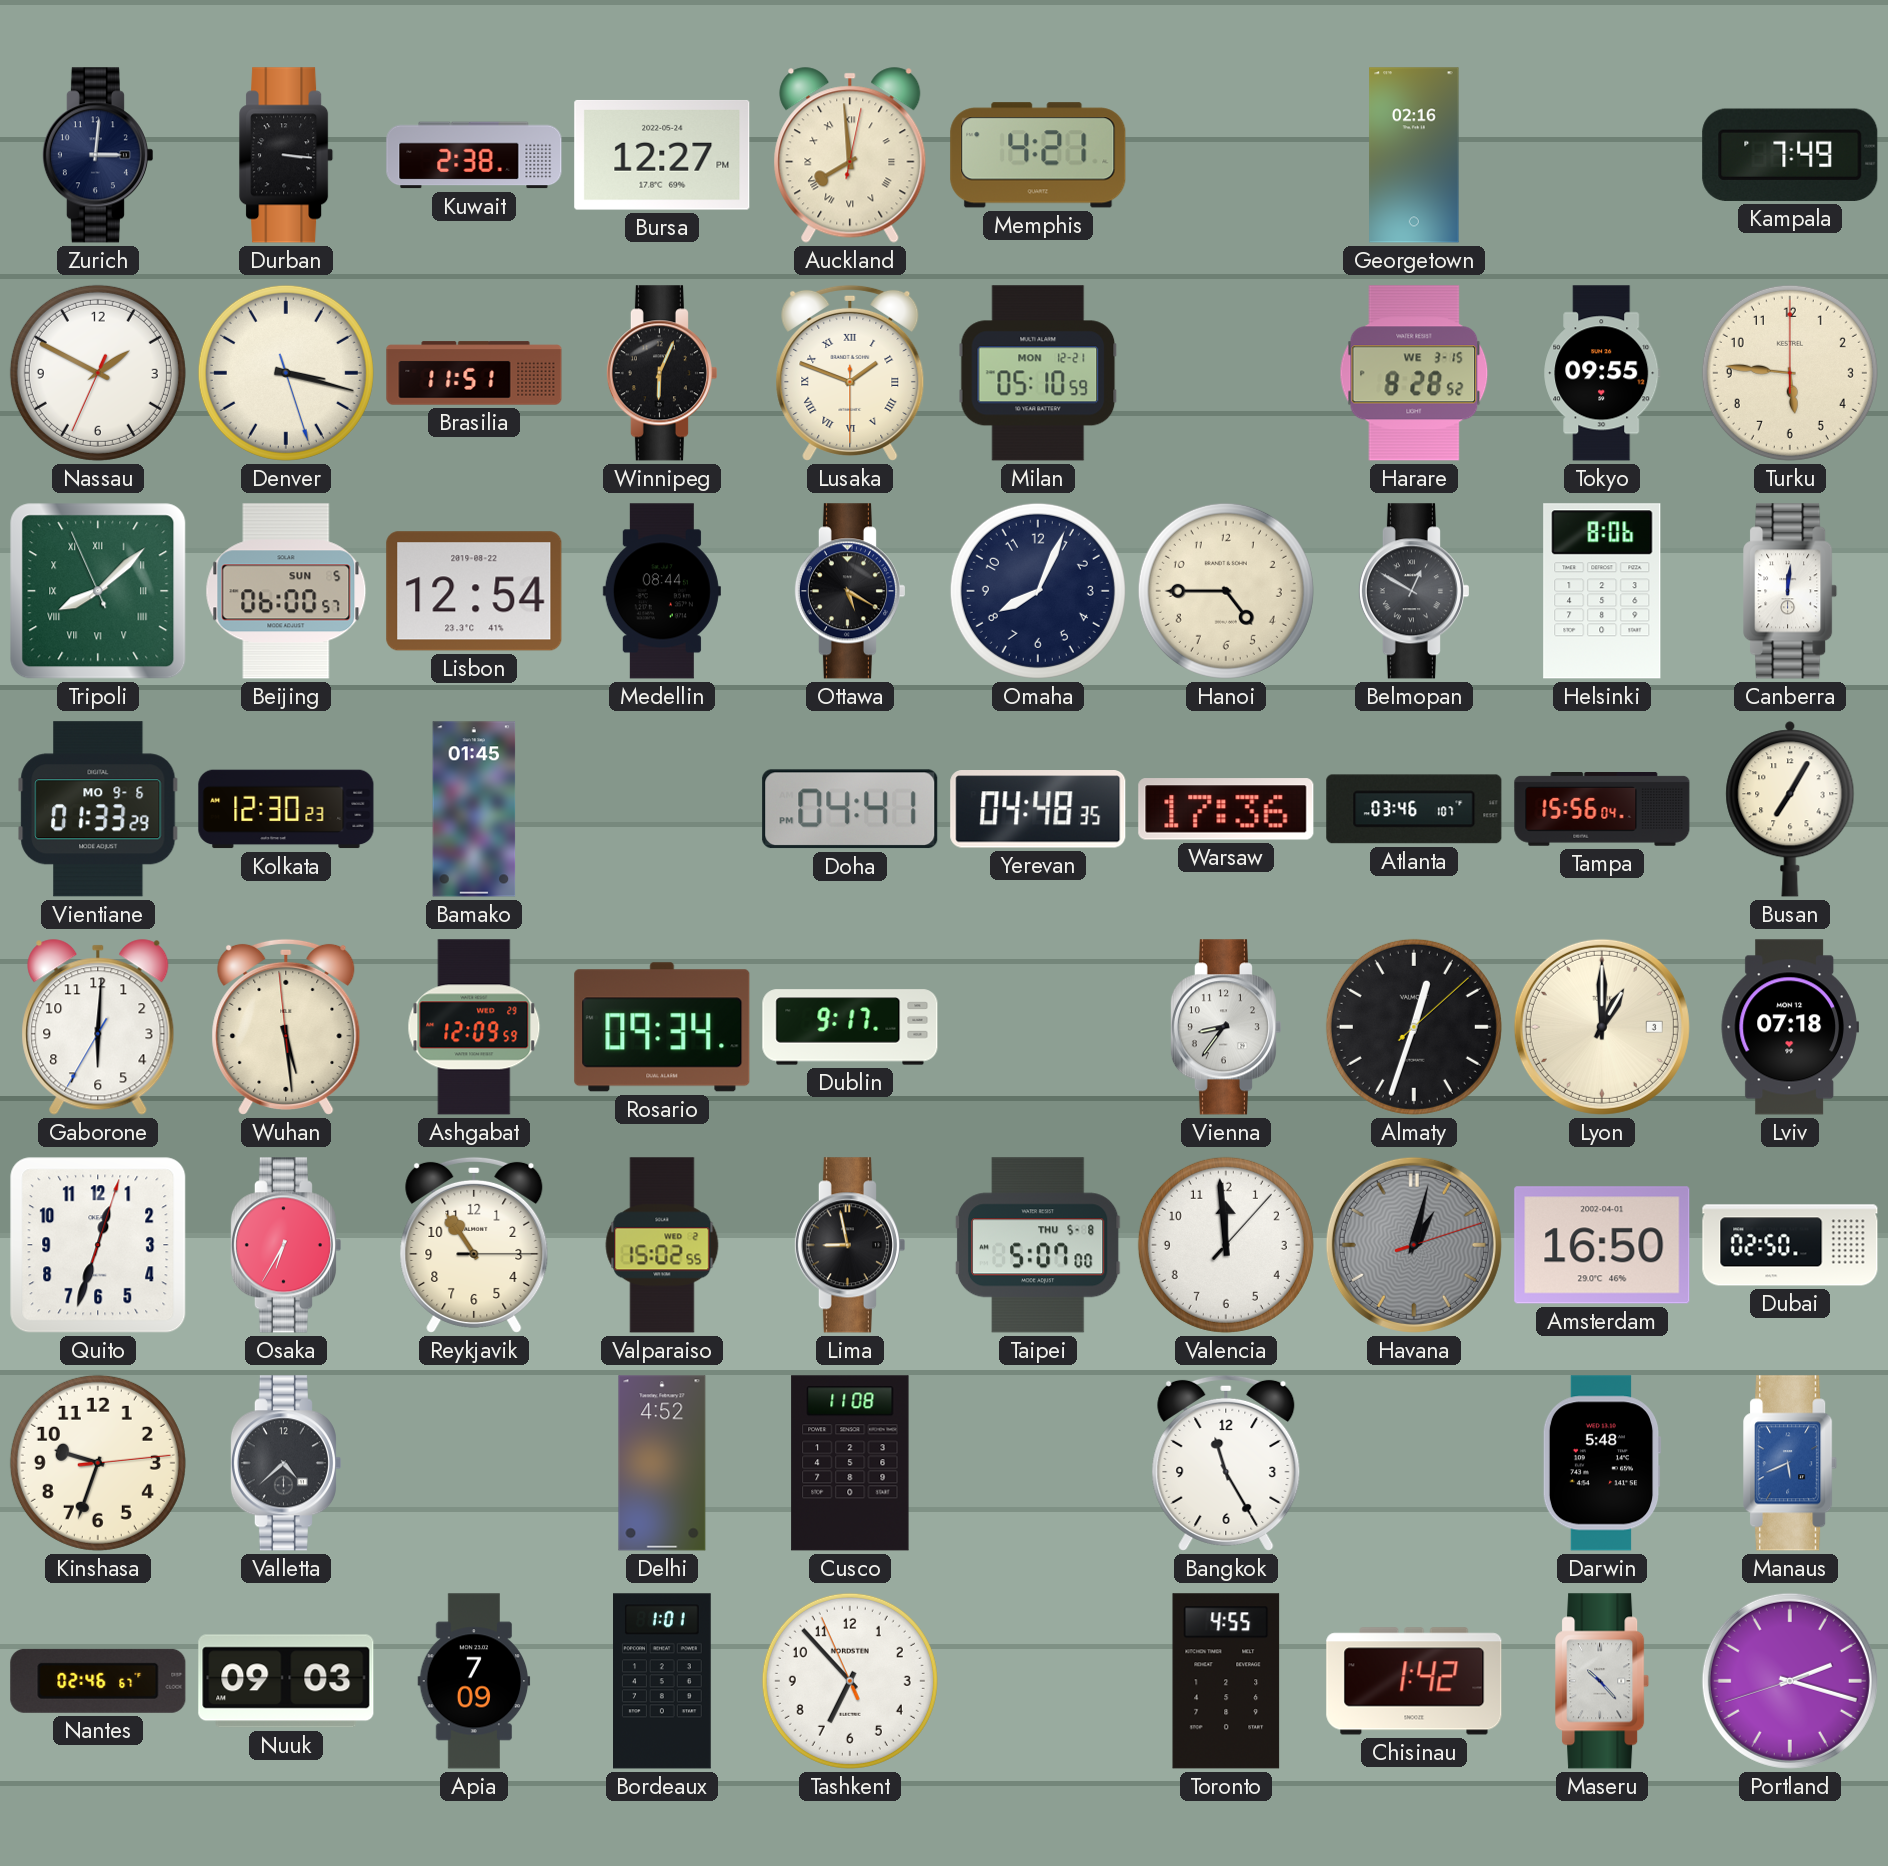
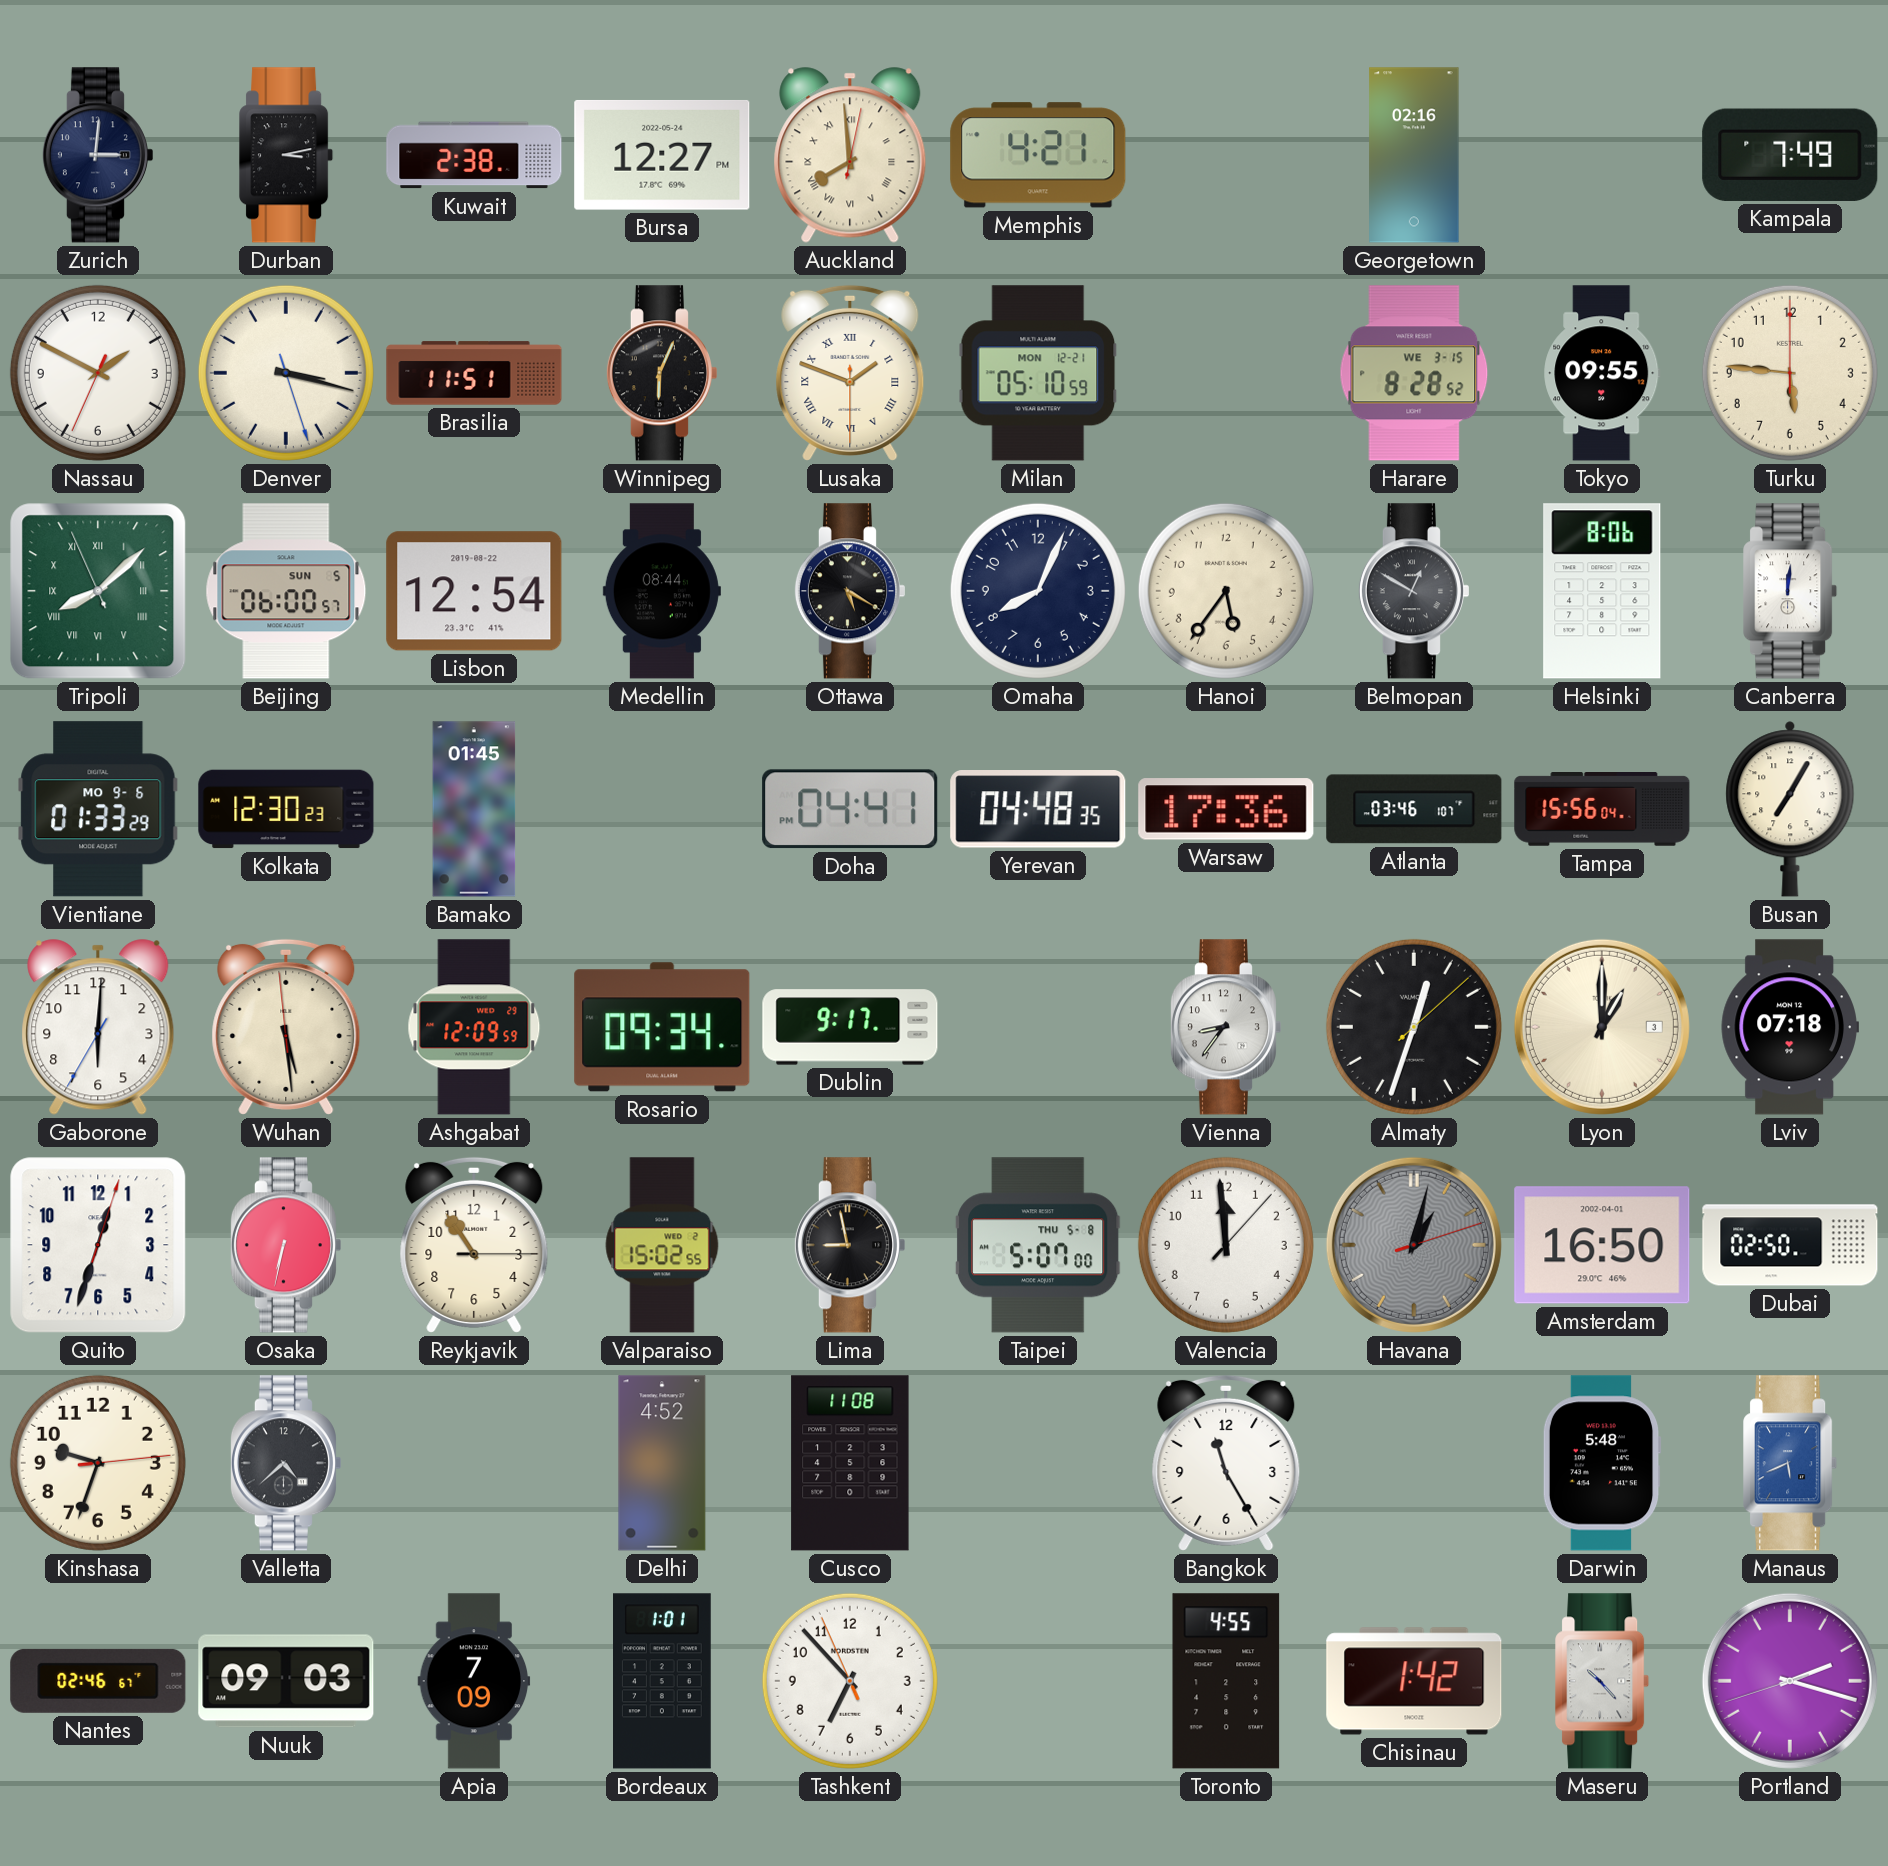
Durban: 3:16 -> 3:13
Hanoi: 4:45 -> 5:36
Osaka: 6:35 -> 6:32
